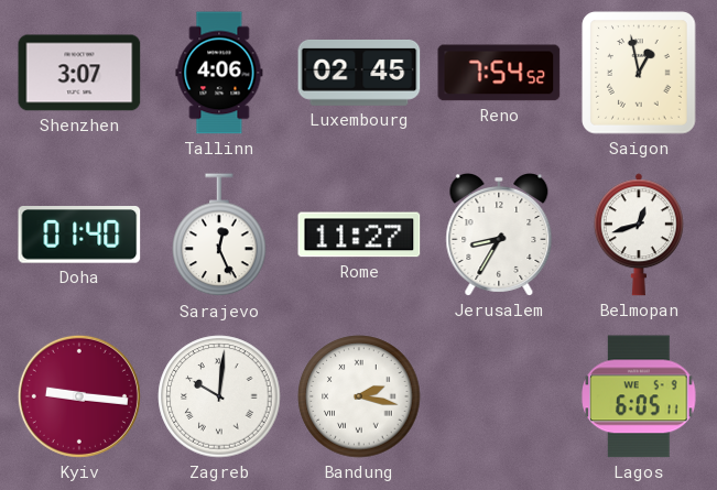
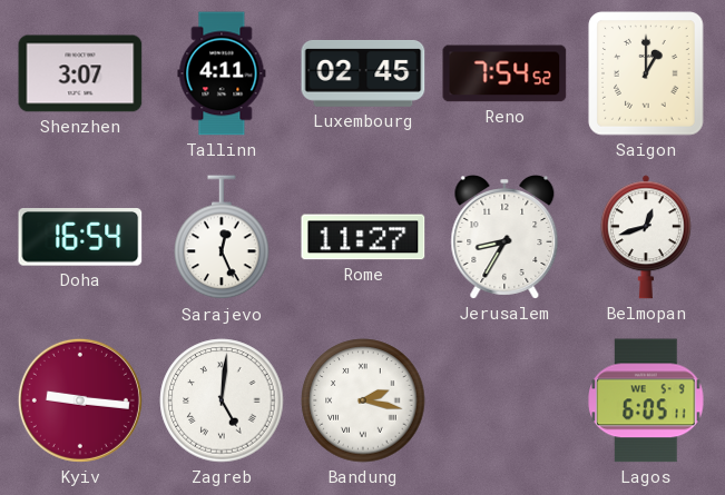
Tallinn: 4:06 -> 4:11
Saigon: 12:58 -> 1:00
Doha: 01:40 -> 16:54
Zagreb: 10:01 -> 5:01
